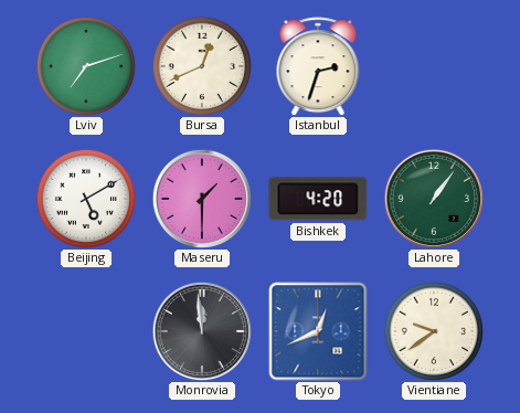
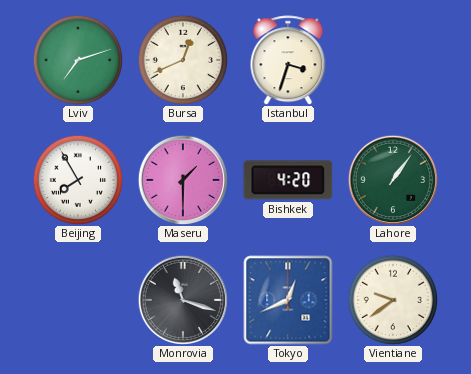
Istanbul: 2:33 -> 3:33
Beijing: 5:10 -> 7:55
Monrovia: 11:59 -> 11:18
